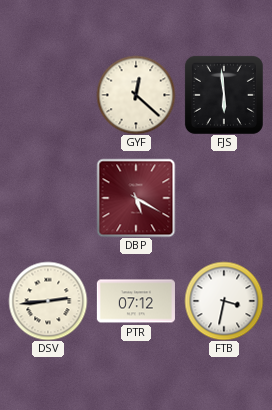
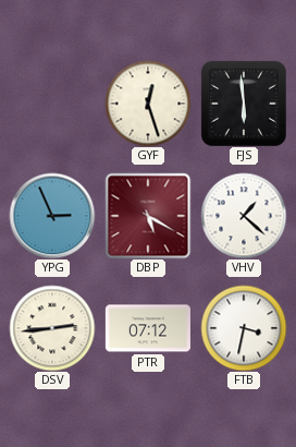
GYF: 12:22 -> 12:27
YPG: none -> 2:56
VHV: none -> 1:22
